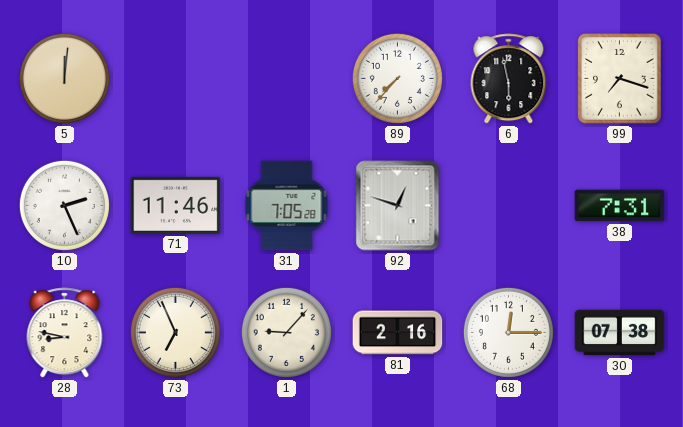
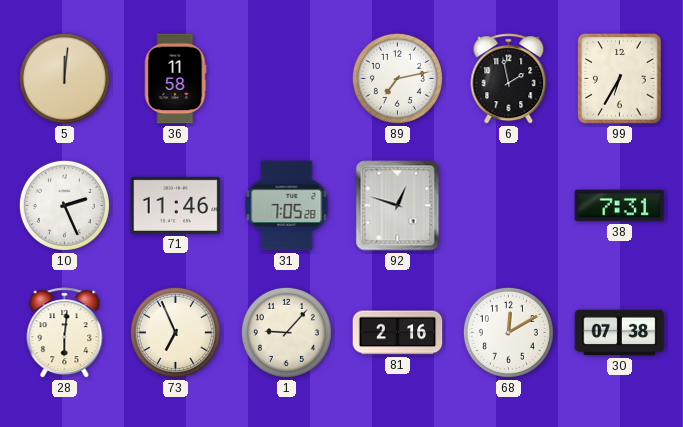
36: none -> 11:58
89: 7:37 -> 7:13
6: 5:58 -> 1:58
99: 7:18 -> 6:35
28: 8:47 -> 6:01
68: 12:15 -> 12:10
